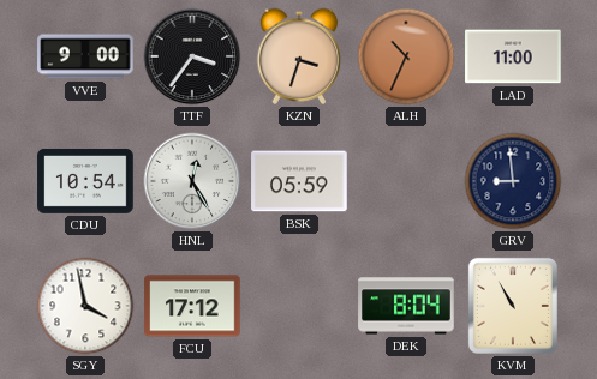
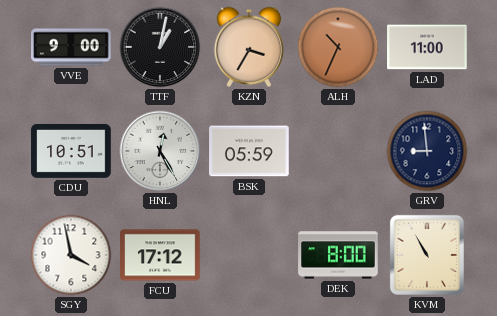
TTF: 3:36 -> 1:02
KZN: 3:33 -> 3:35
CDU: 10:54 -> 10:51
DEK: 8:04 -> 8:00
